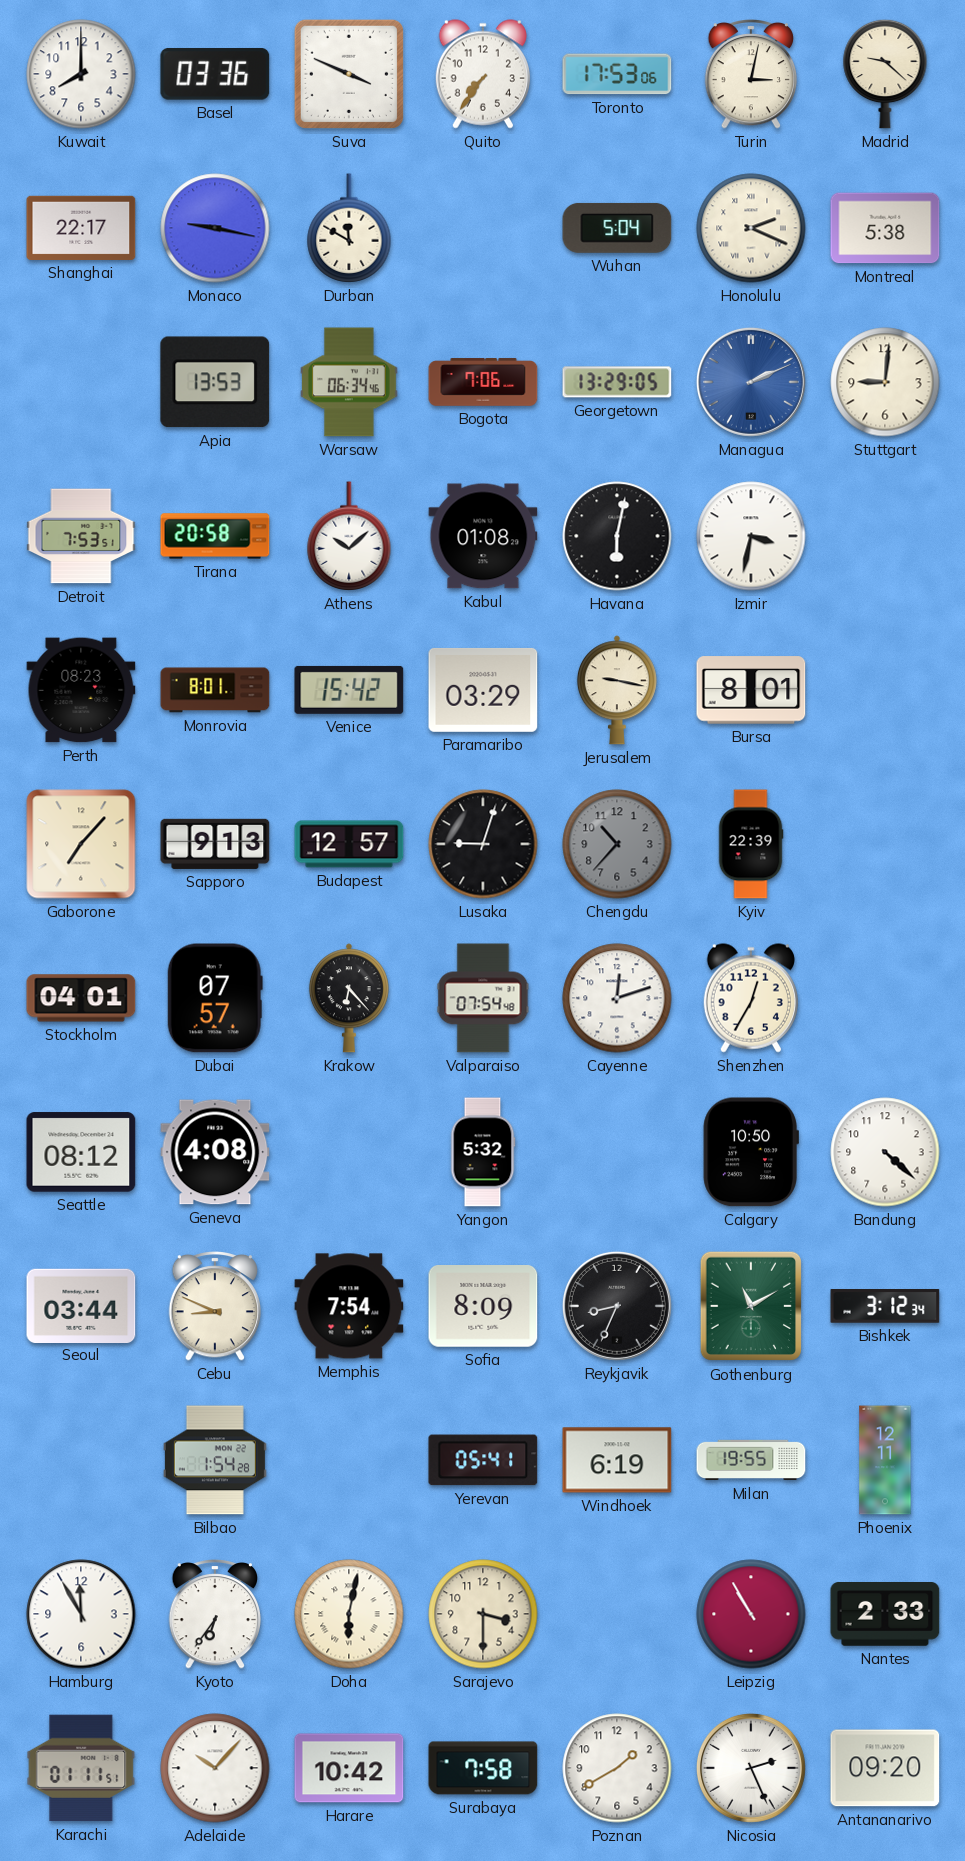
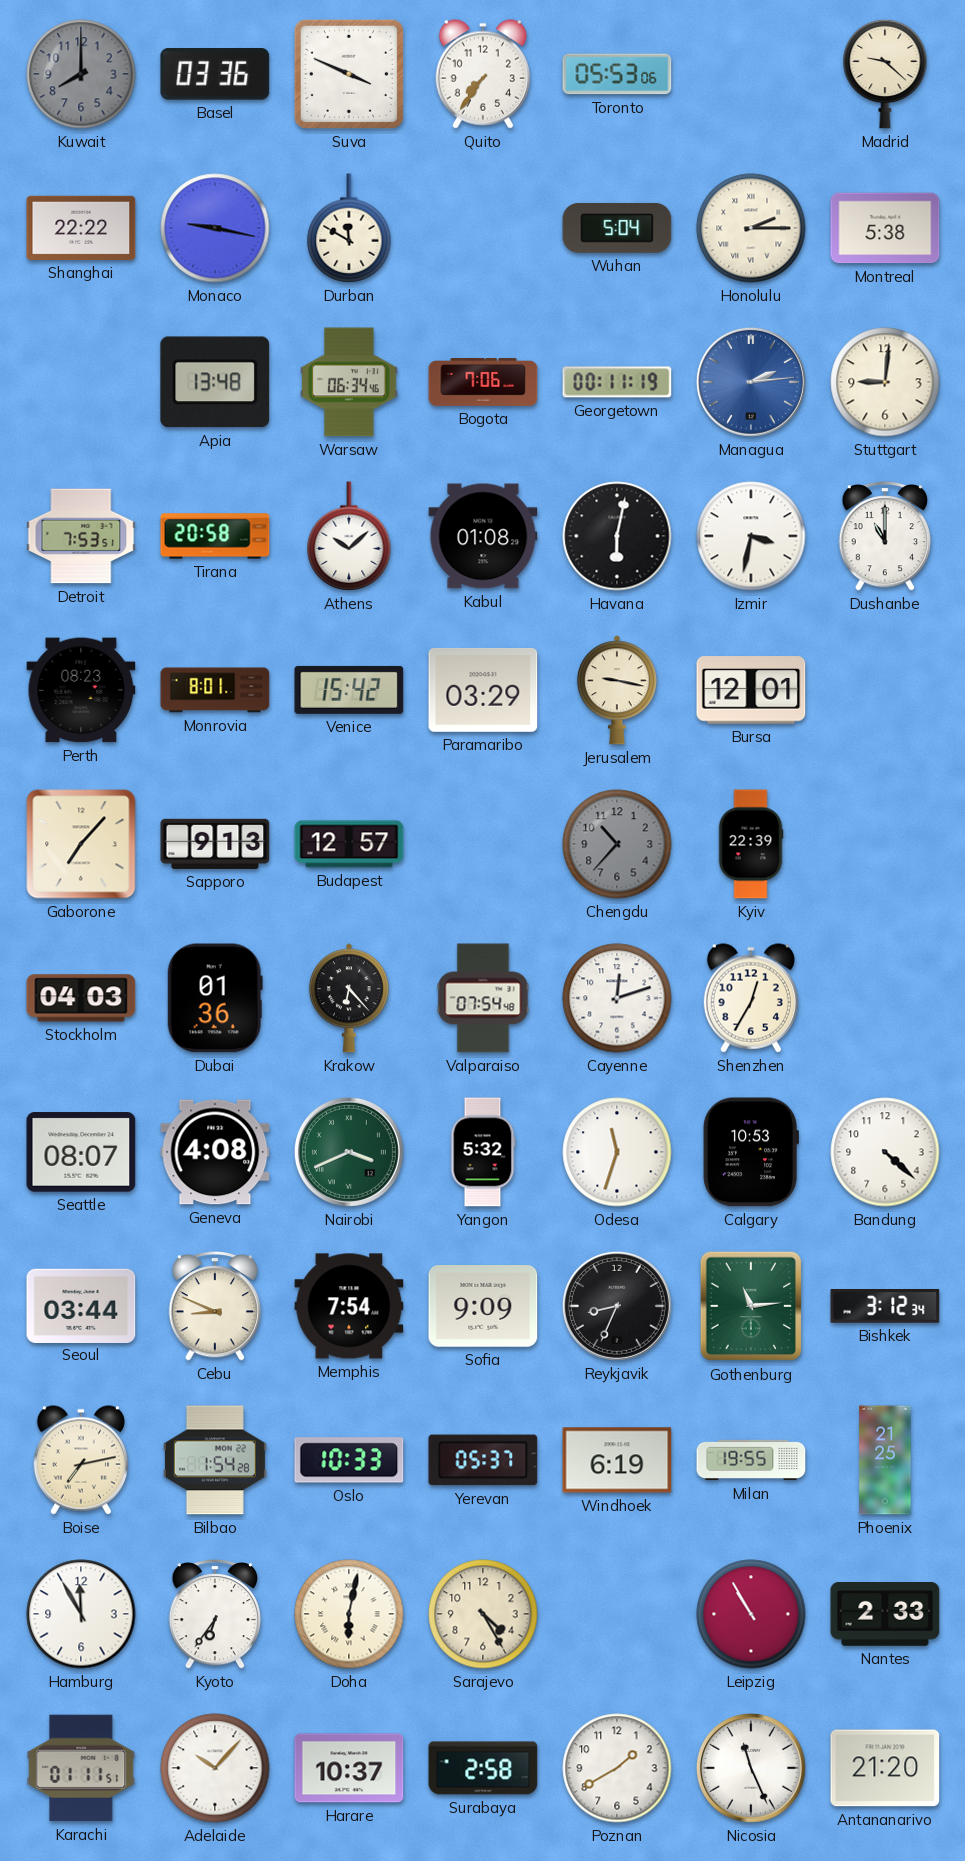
Kuwait dial: white -> grey
Toronto: 17:53 -> 05:53
Turin: 3:02 -> none
Shanghai: 22:17 -> 22:22
Honolulu: 2:19 -> 2:15
Apia: 13:53 -> 13:48
Georgetown: 13:29 -> 00:11
Managua: 2:11 -> 2:14
Dushanbe: none -> 11:00
Bursa: 8:01 -> 12:01
Lusaka: 9:03 -> none
Stockholm: 04:01 -> 04:03
Dubai: 07:57 -> 01:36
Seattle: 08:12 -> 08:07
Nairobi: none -> 3:41
Odesa: none -> 11:33
Calgary: 10:50 -> 10:53
Sofia: 8:09 -> 9:09
Gothenburg: 11:10 -> 11:14
Boise: none -> 7:13
Oslo: none -> 10:33
Yerevan: 05:41 -> 05:37
Phoenix: 12:11 -> 21:25
Sarajevo: 3:30 -> 4:25
Harare: 10:42 -> 10:37
Surabaya: 7:58 -> 2:58
Nicosia: 2:26 -> 11:26
Antananarivo: 09:20 -> 21:20
